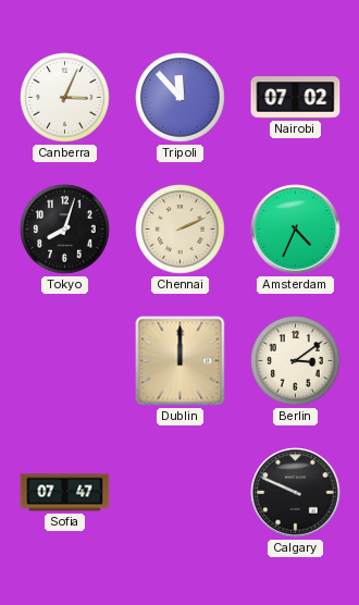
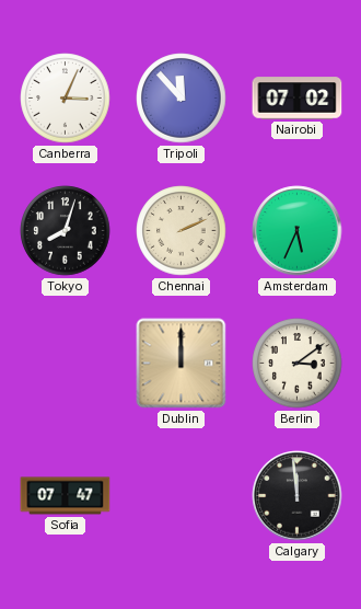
Amsterdam: 4:34 -> 5:34
Calgary: 9:49 -> 11:59
